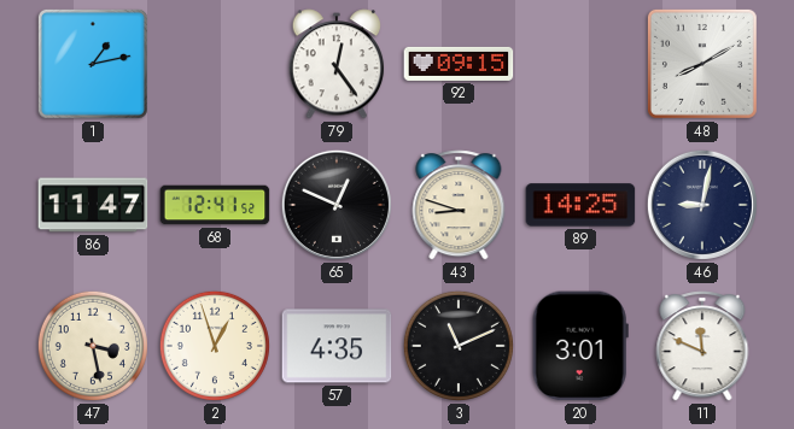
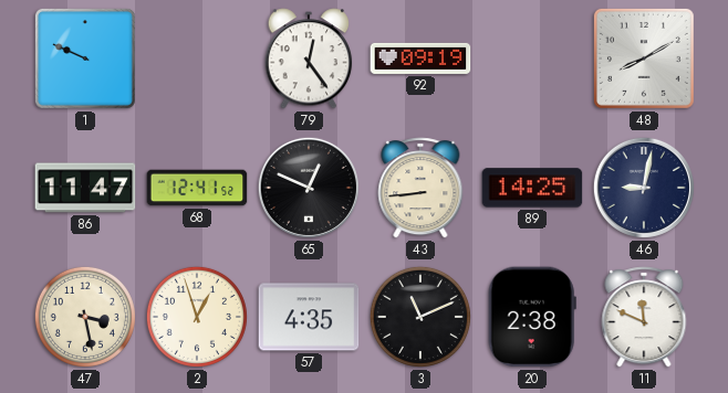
1: 1:13 -> 9:49
92: 09:15 -> 09:19
43: 8:48 -> 8:44
20: 3:01 -> 2:38
